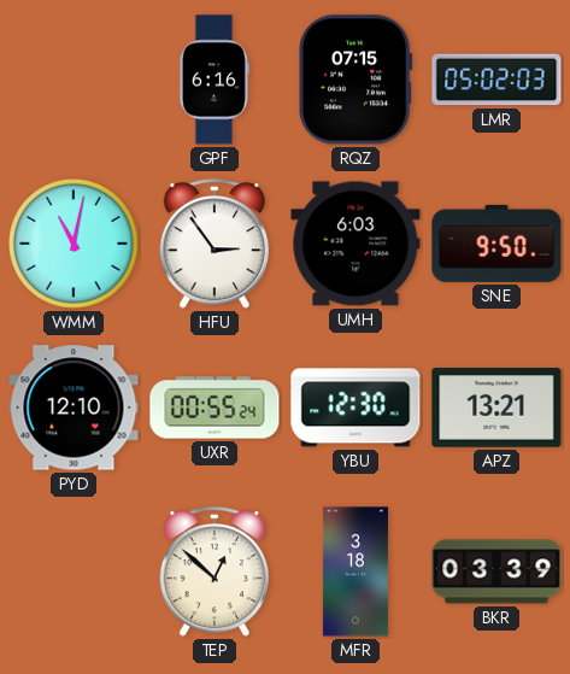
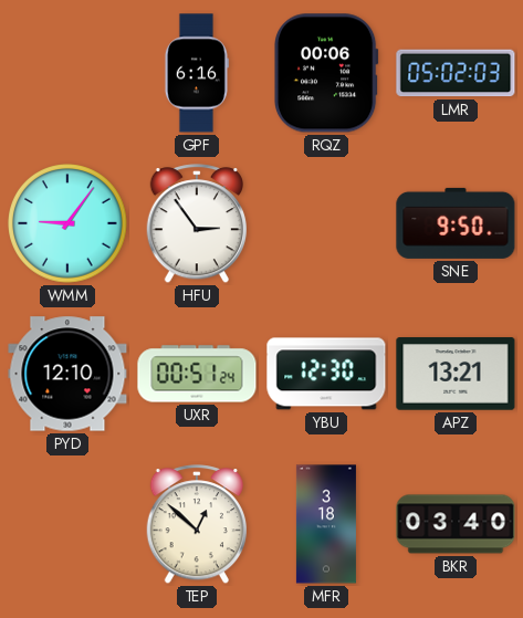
RQZ: 07:15 -> 00:06
WMM: 11:02 -> 9:06
UMH: 6:03 -> none
UXR: 00:55 -> 00:51
BKR: 03:39 -> 03:40
